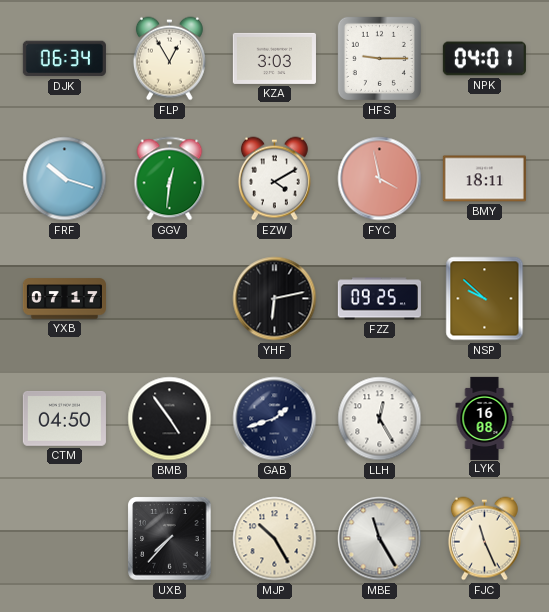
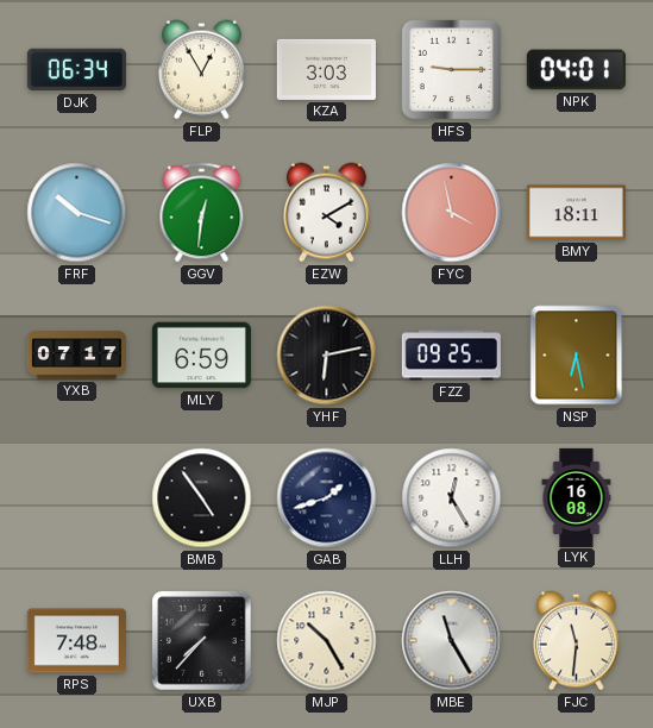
MLY: none -> 6:59
NSP: 9:52 -> 6:28
CTM: 04:50 -> none
RPS: none -> 7:48
FJC: 11:26 -> 11:31
